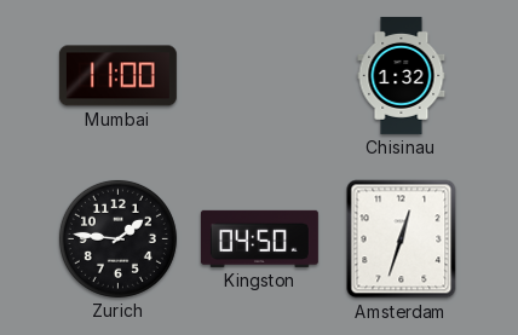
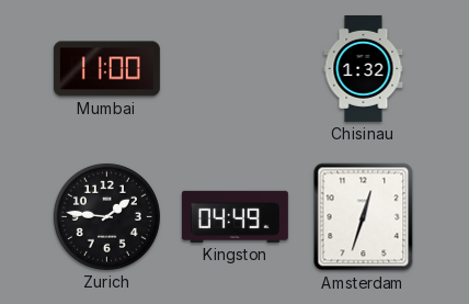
Kingston: 04:50 -> 04:49
